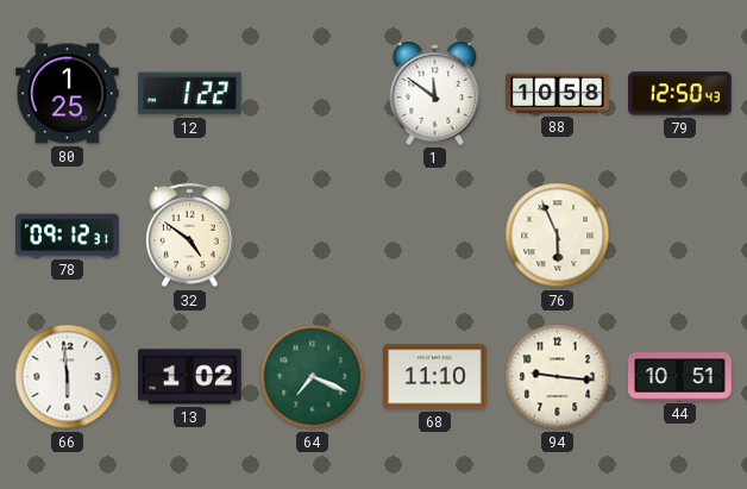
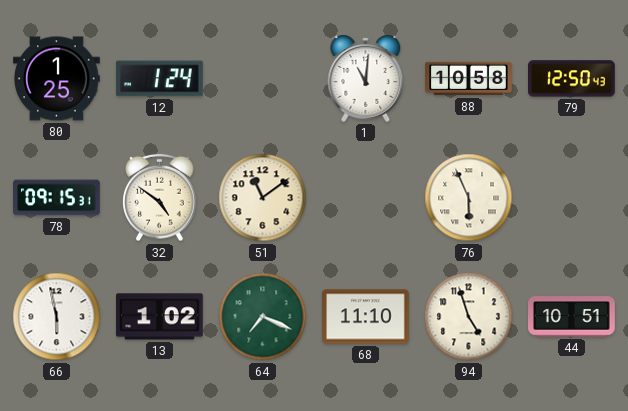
12: 1:22 -> 1:24
1: 11:51 -> 11:01
78: 09:12 -> 09:15
51: none -> 11:09
66: 5:59 -> 5:58
94: 9:16 -> 4:57
